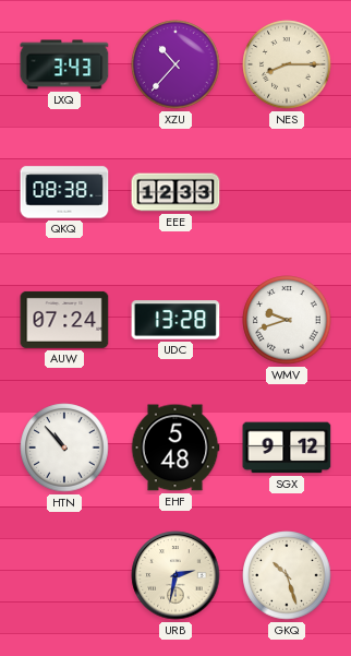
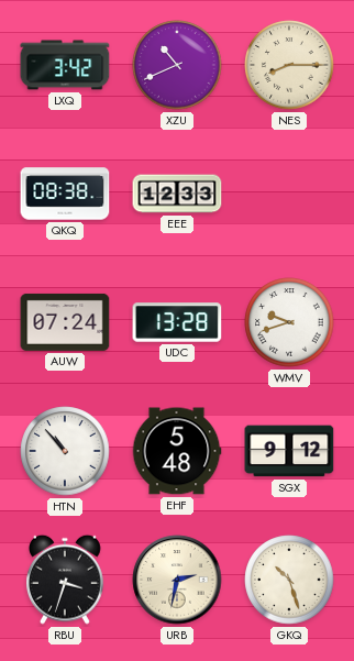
LXQ: 3:43 -> 3:42
XZU: 10:37 -> 10:41
RBU: none -> 3:33
